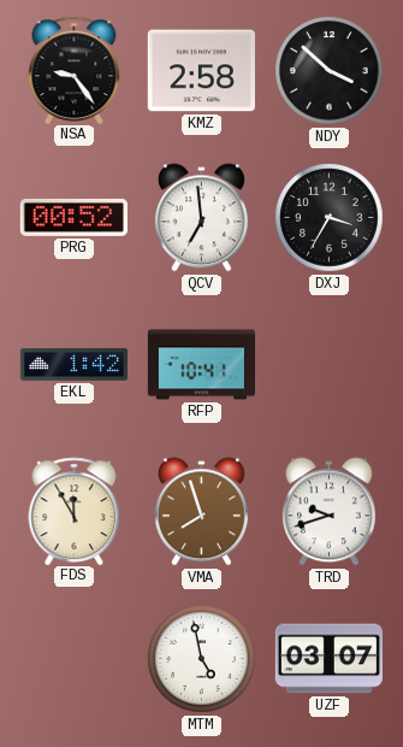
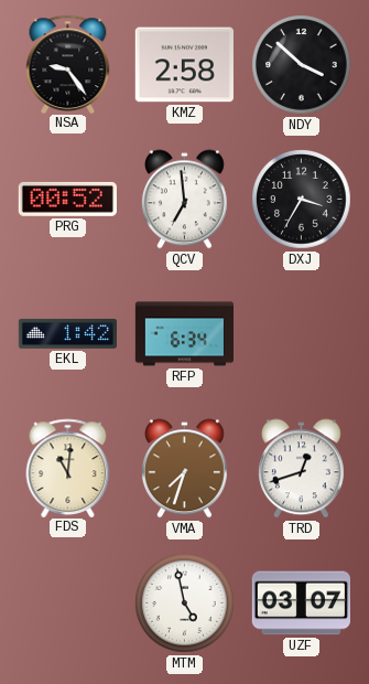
RFP: 10:41 -> 6:34
FDS: 11:55 -> 11:01
VMA: 7:57 -> 7:33
TRD: 9:42 -> 12:42
